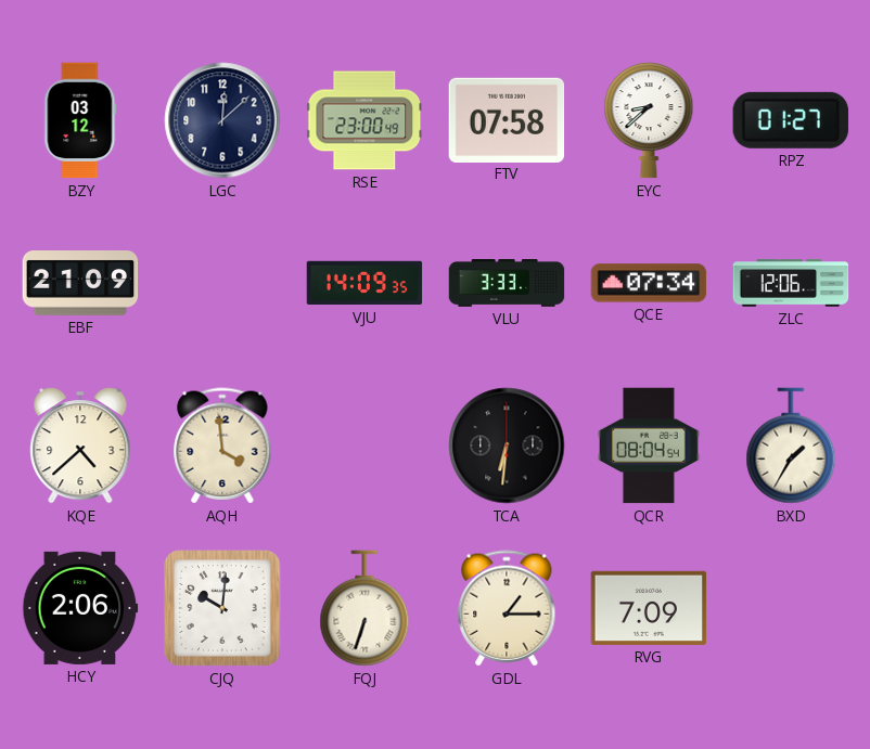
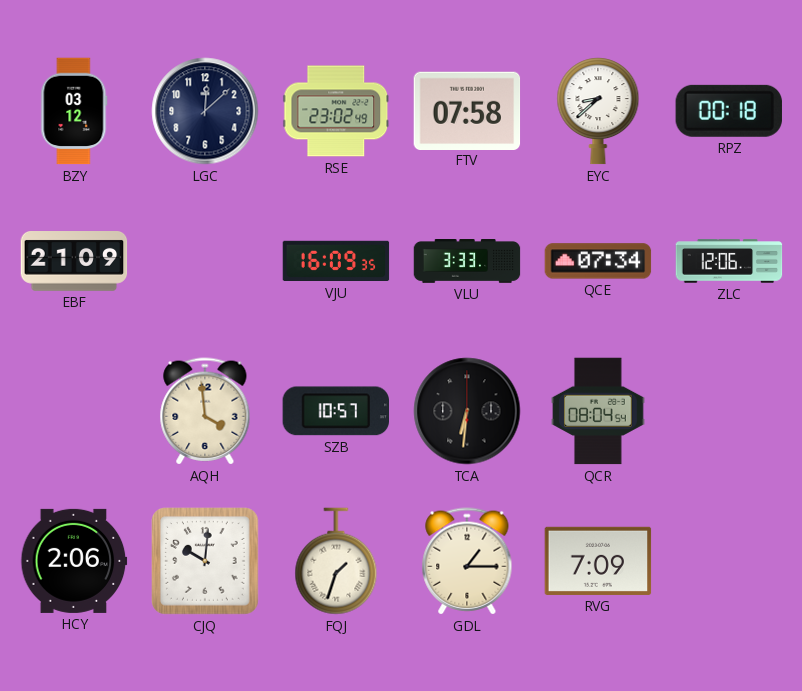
RSE: 23:00 -> 23:02
RPZ: 01:27 -> 00:18
VJU: 14:09 -> 16:09
KQE: 4:38 -> none
SZB: none -> 10:57
BXD: 1:35 -> none
FQJ: 6:33 -> 1:33
